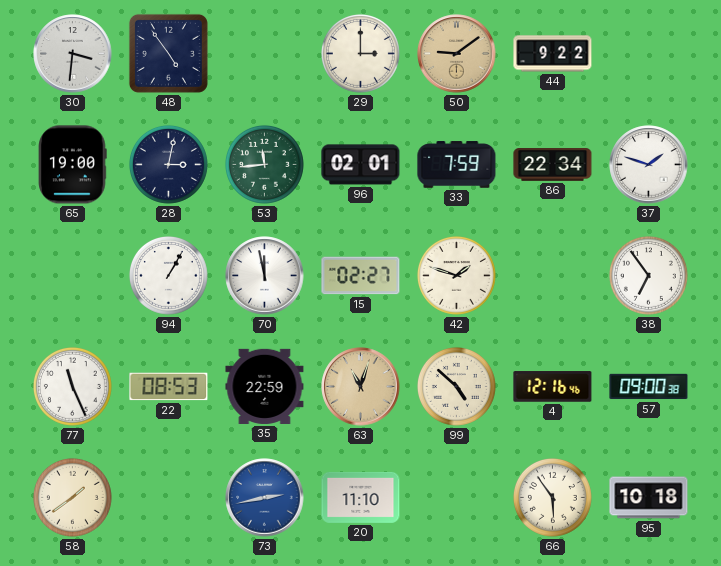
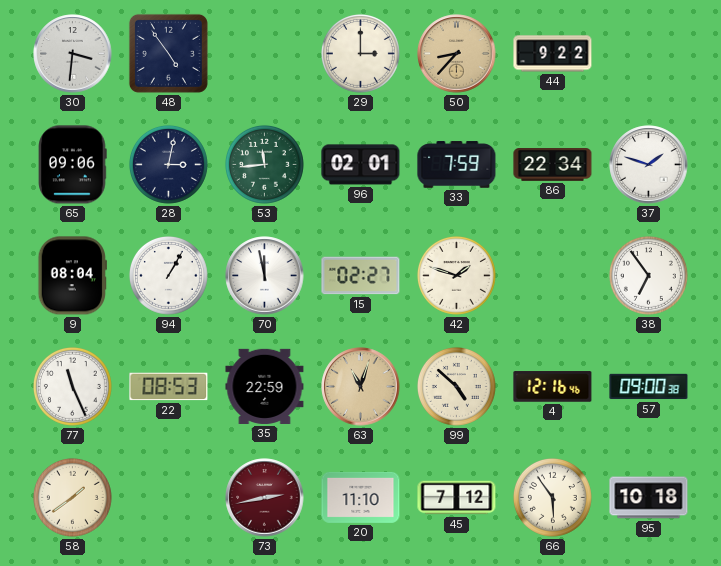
50: 9:09 -> 8:37
65: 19:00 -> 09:06
9: none -> 08:04
73 dial: blue -> burgundy
45: none -> 7:12
